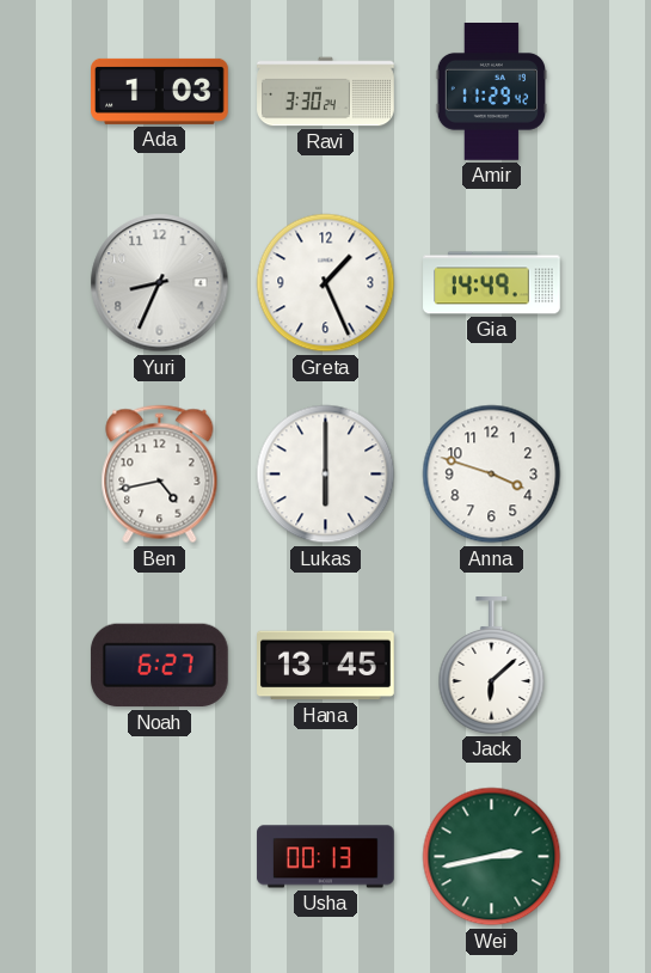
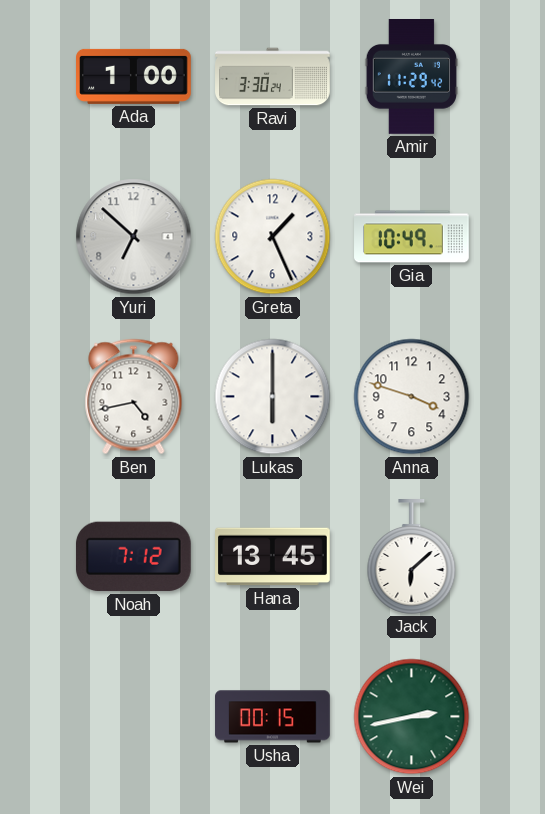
Ada: 1:03 -> 1:00
Yuri: 8:34 -> 6:52
Gia: 14:49 -> 10:49
Noah: 6:27 -> 7:12
Usha: 00:13 -> 00:15
